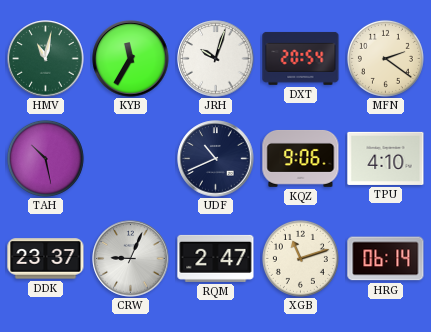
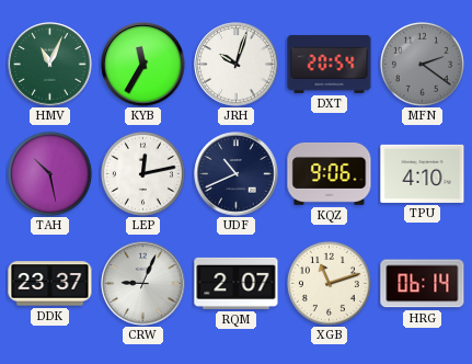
HMV: 11:02 -> 11:04
MFN dial: cream -> grey
LEP: none -> 12:13
RQM: 2:47 -> 2:07
